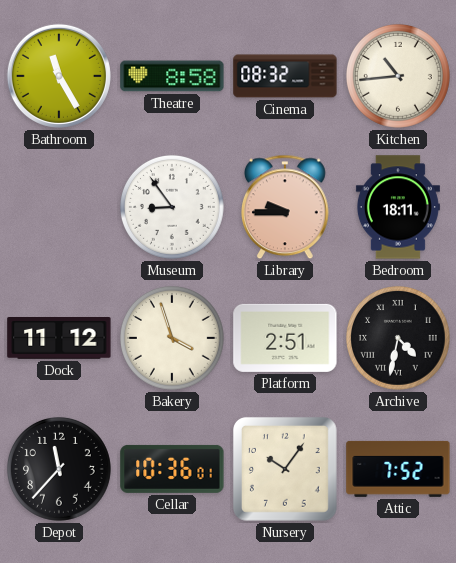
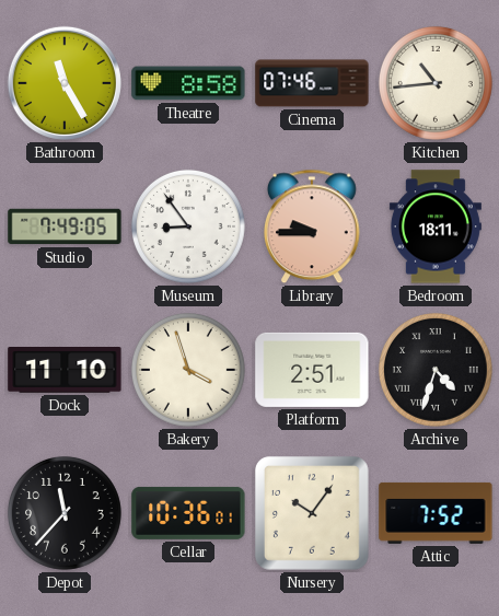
Cinema: 08:32 -> 07:46
Studio: none -> 7:49
Dock: 11:12 -> 11:10
Archive: 4:32 -> 4:33
